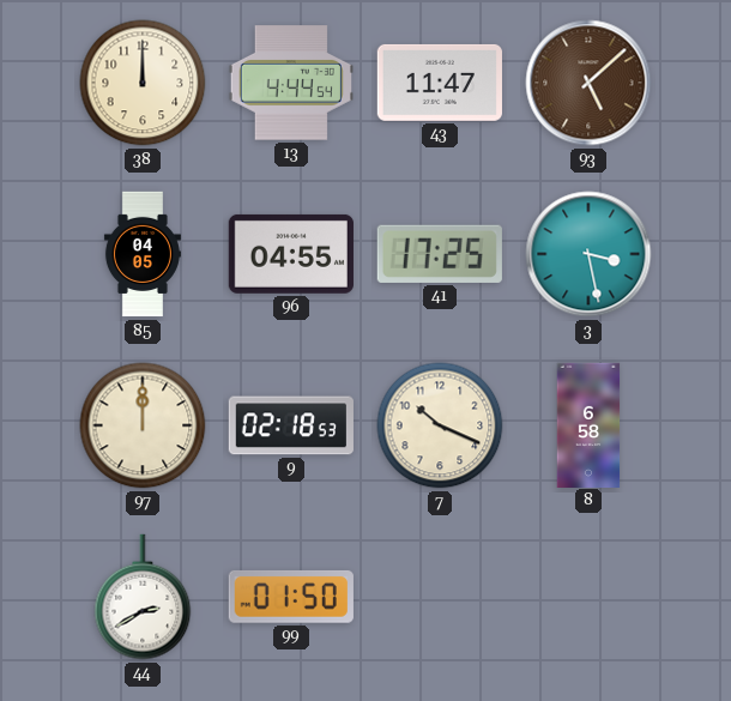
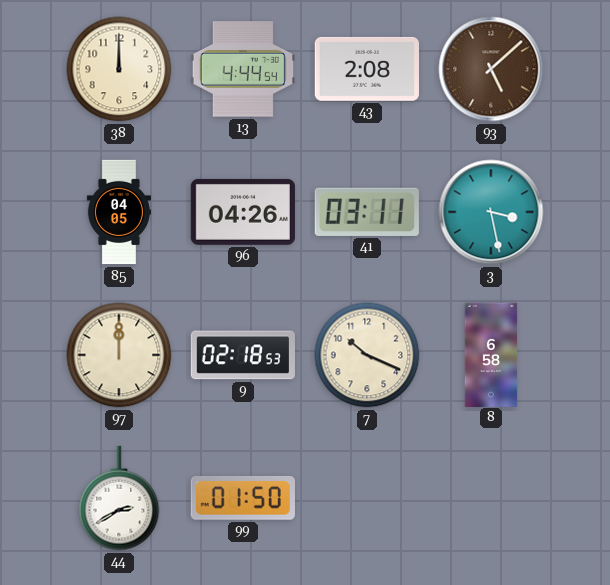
43: 11:47 -> 2:08
96: 04:55 -> 04:26
41: 17:25 -> 03:11
